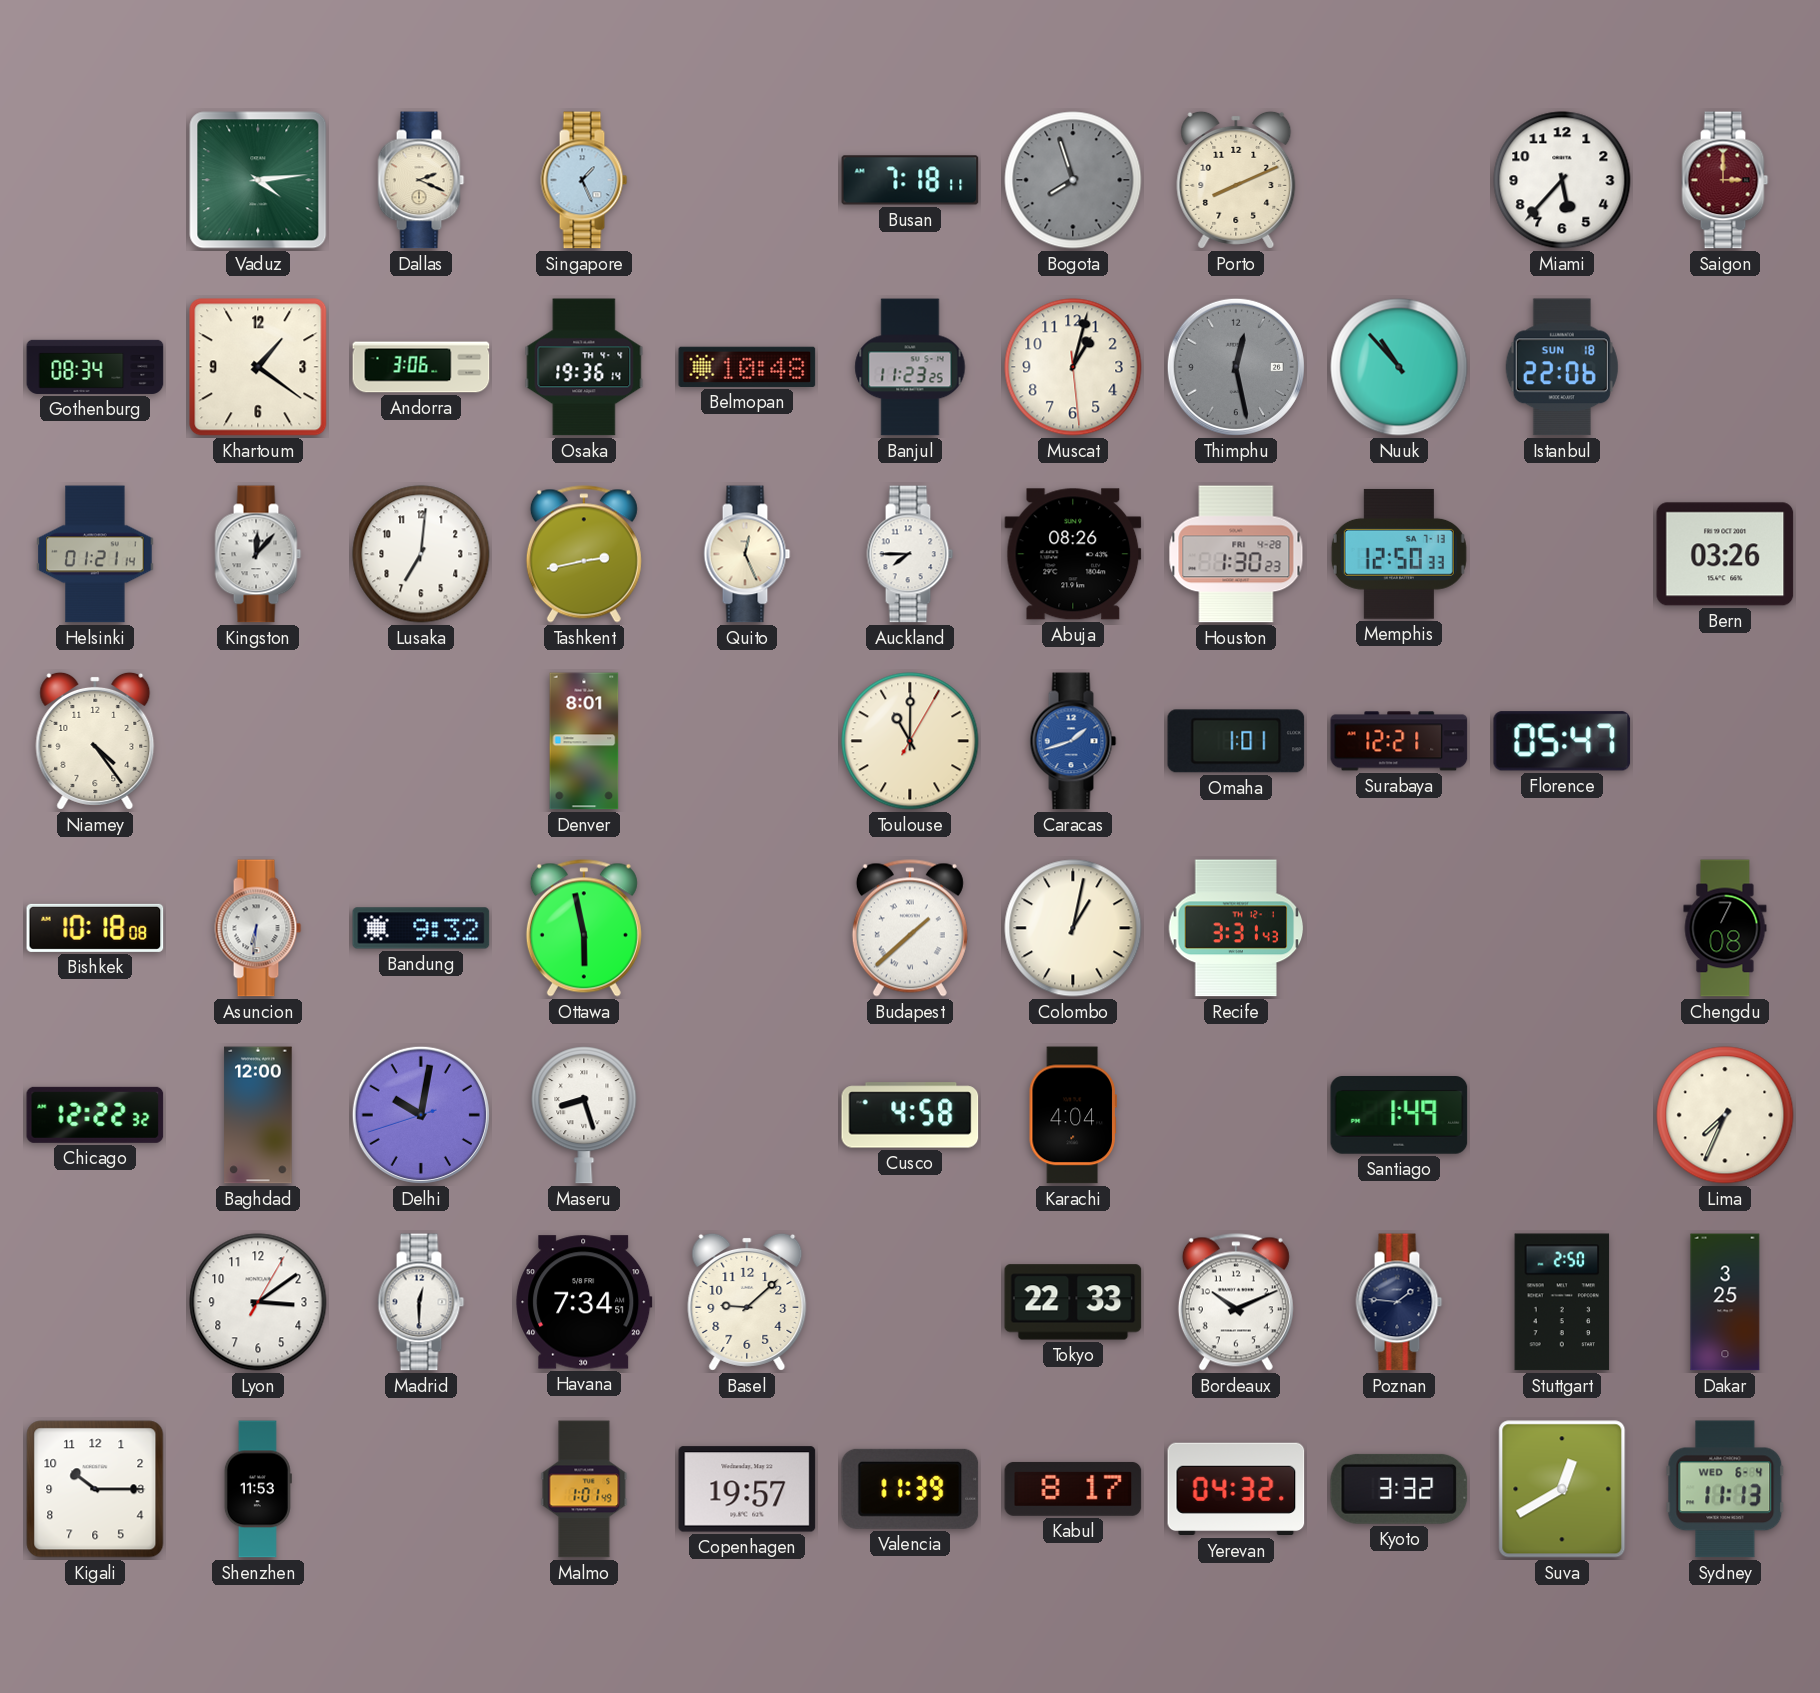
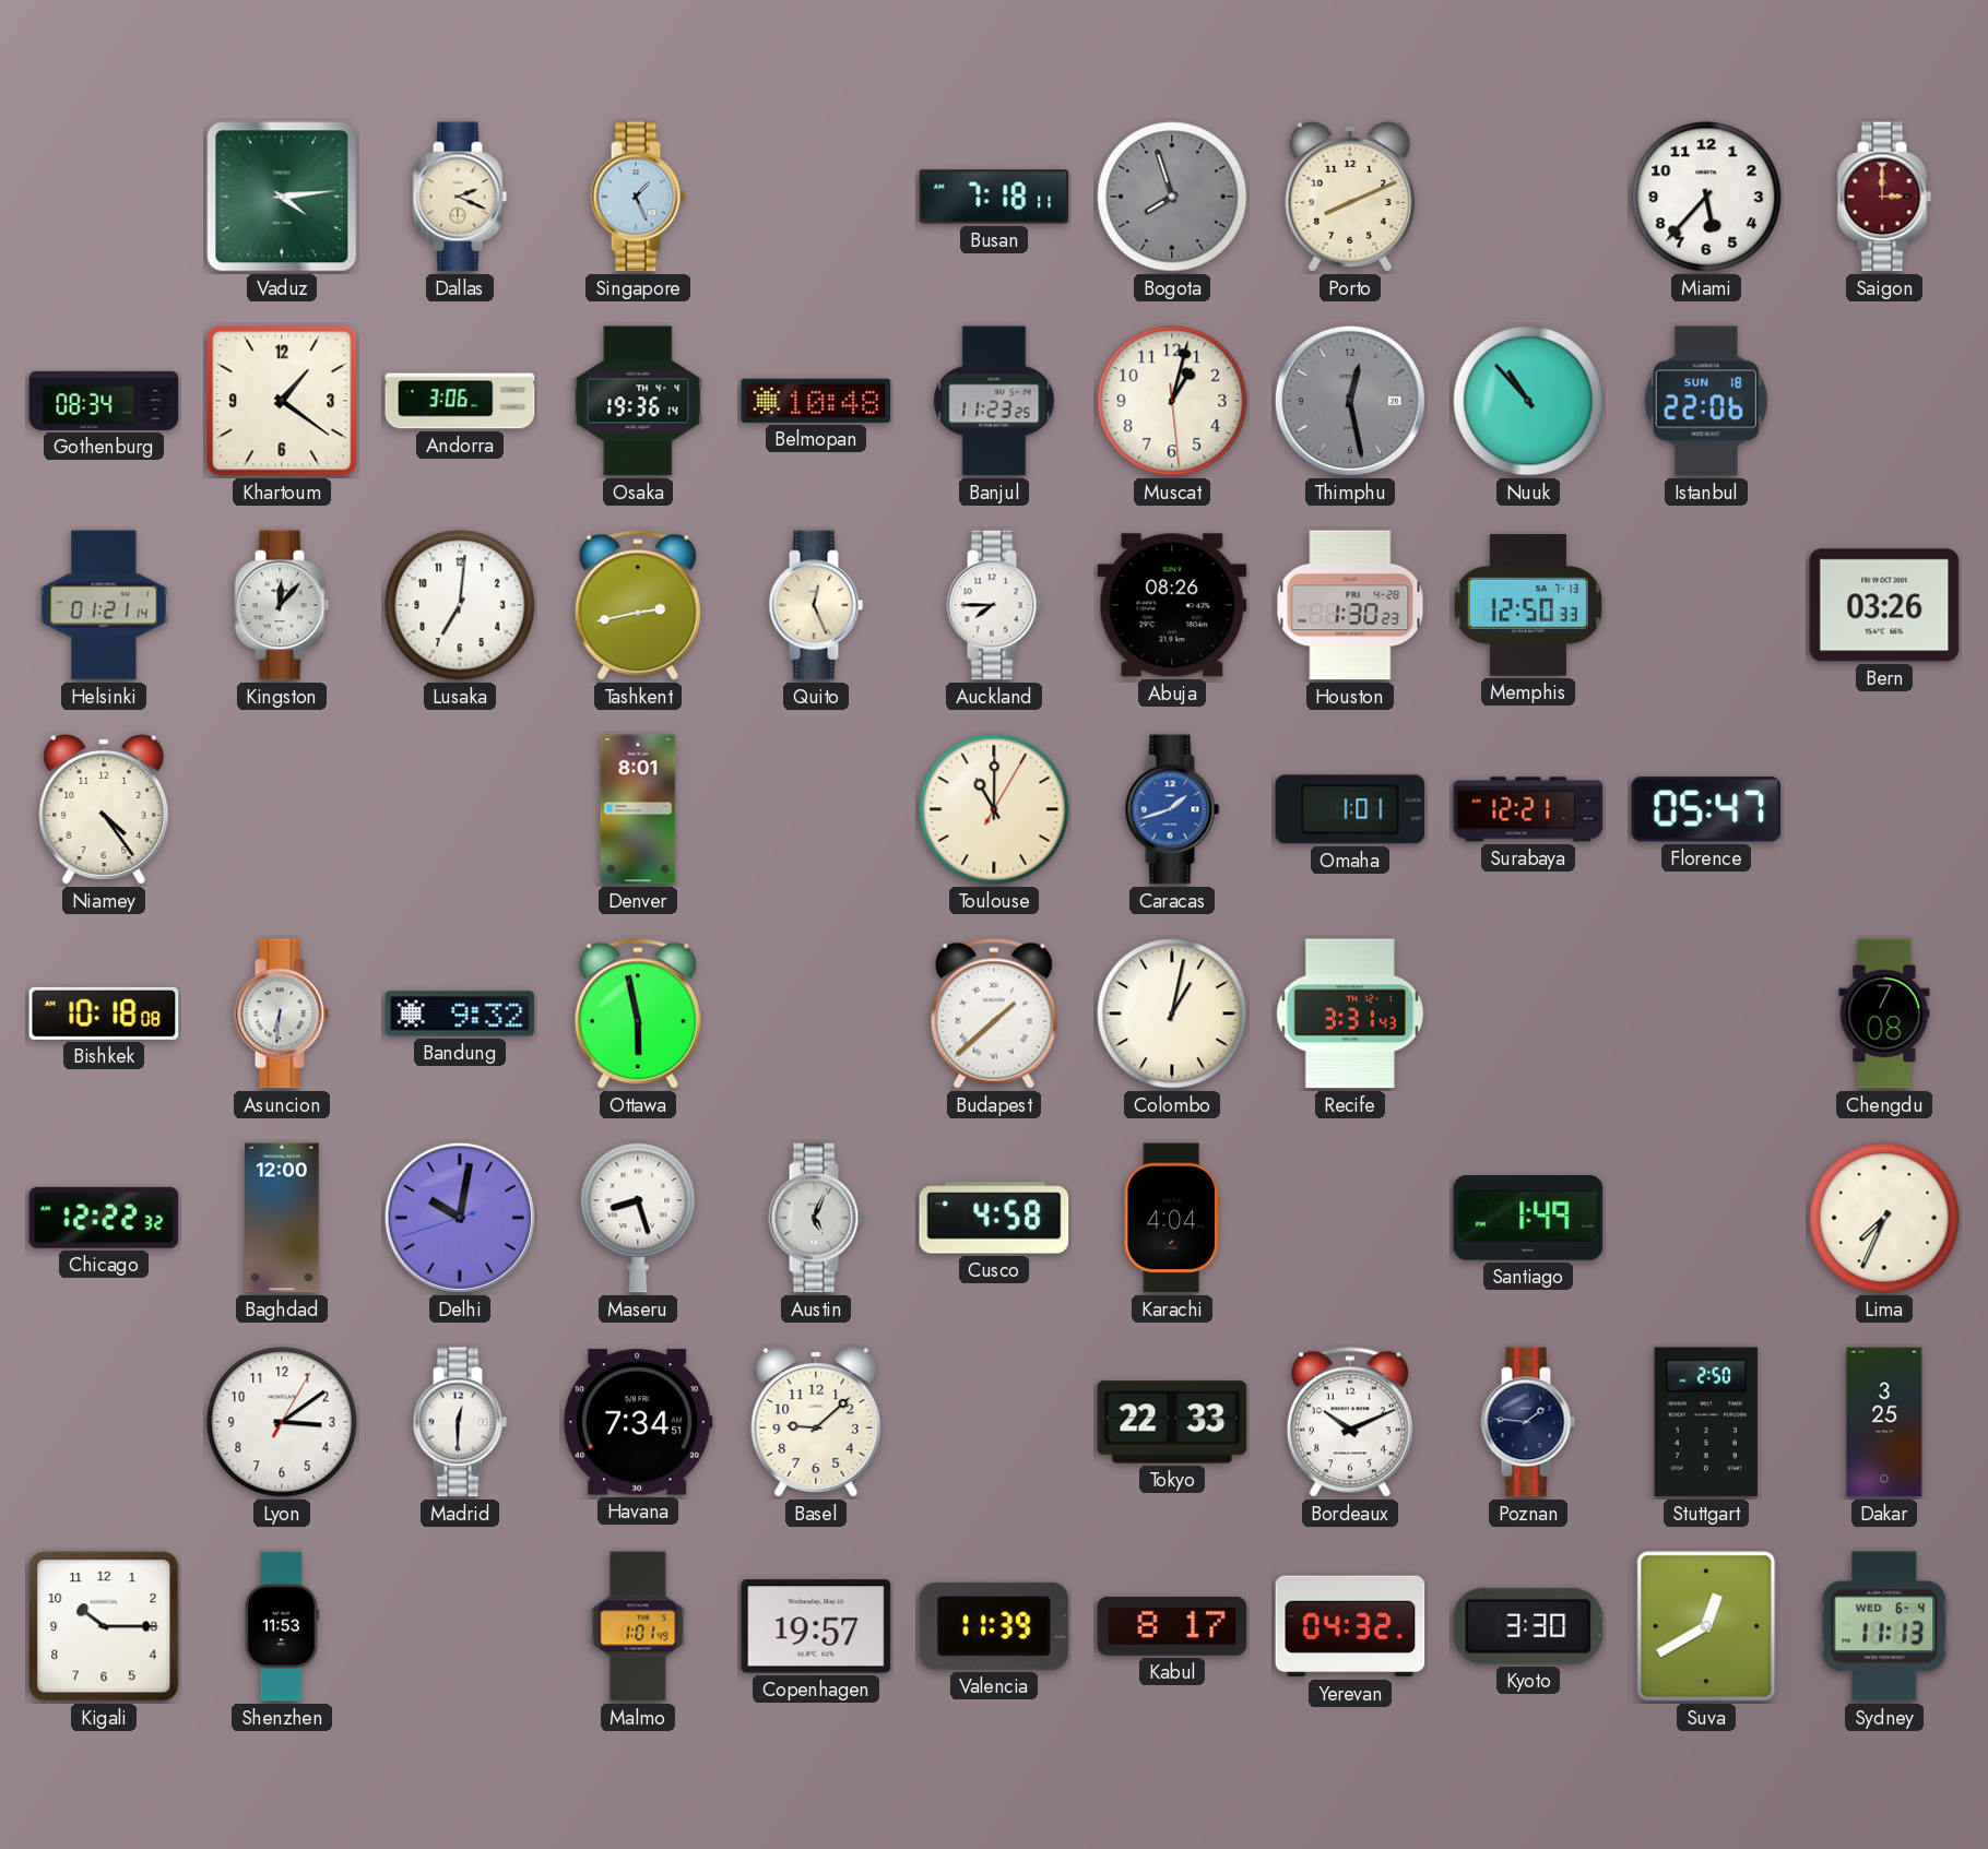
Austin: none -> 5:04
Kyoto: 3:32 -> 3:30
